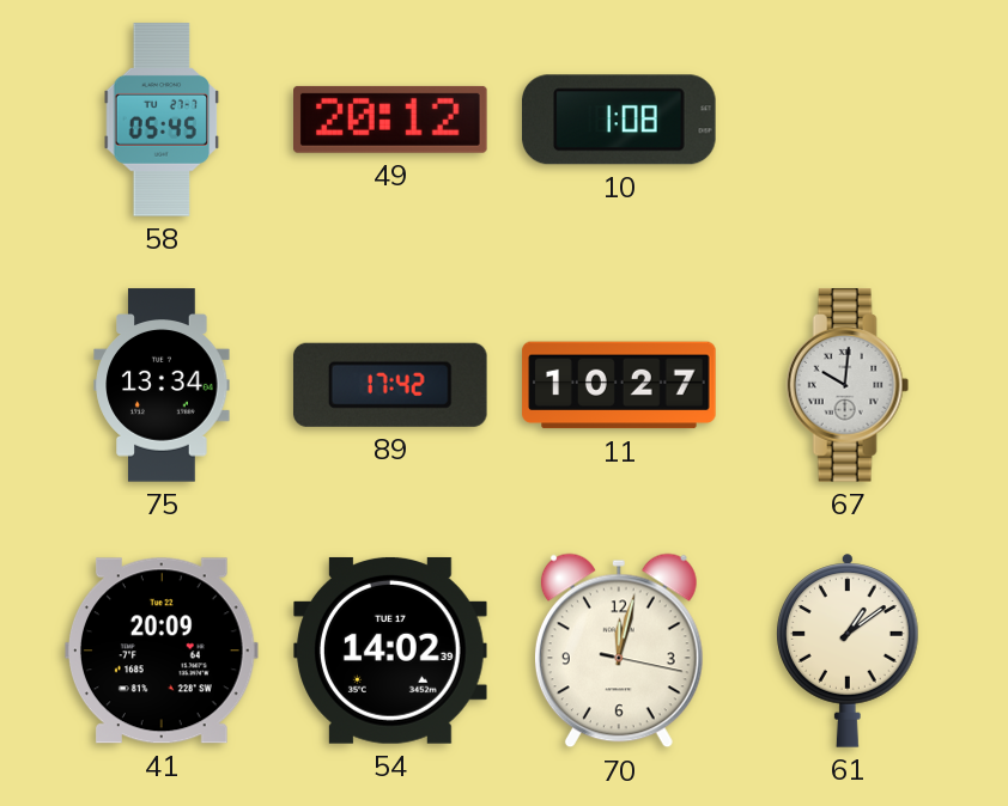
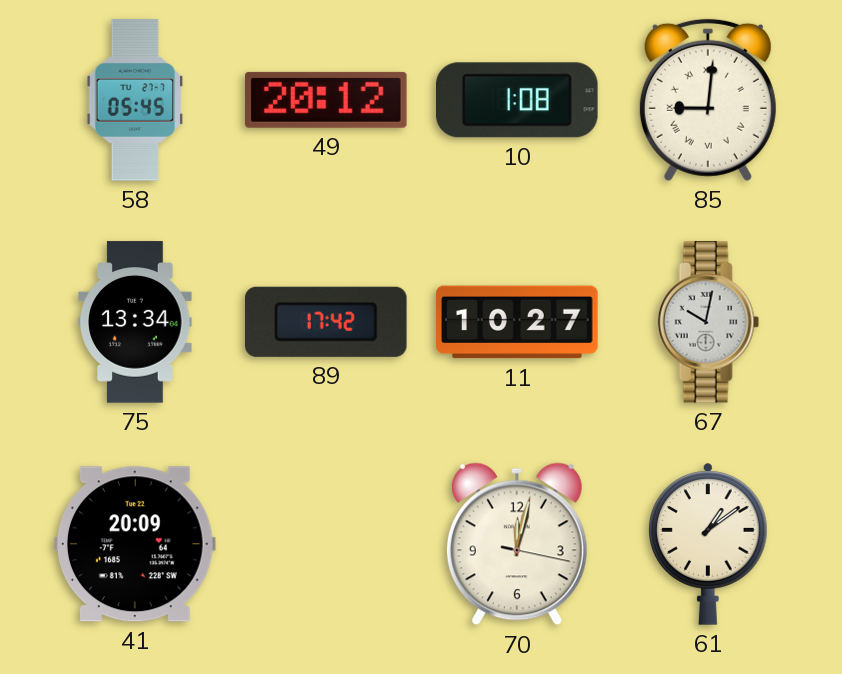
85: none -> 9:01
67: 10:01 -> 10:02
54: 14:02 -> none
